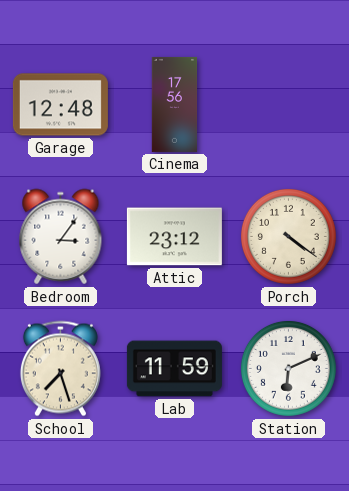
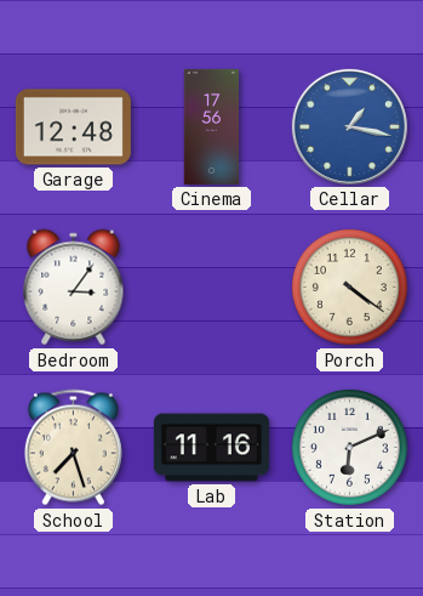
Cellar: none -> 1:17
Attic: 23:12 -> none
Lab: 11:59 -> 11:16
